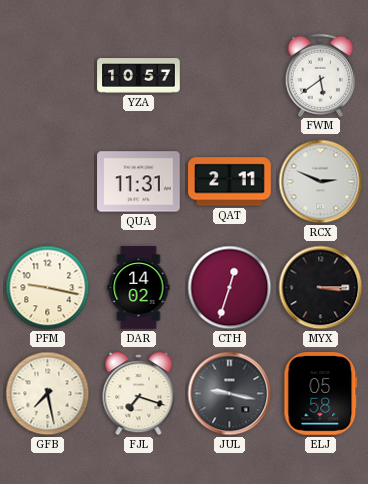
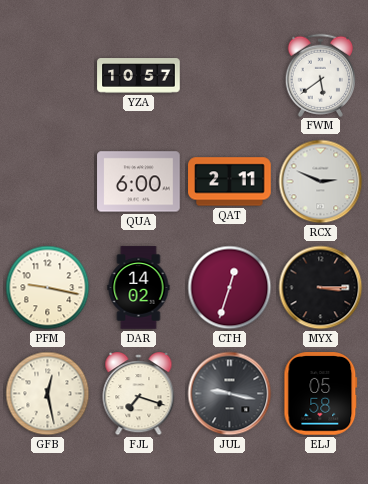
QUA: 11:31 -> 6:00
GFB: 7:28 -> 12:28
